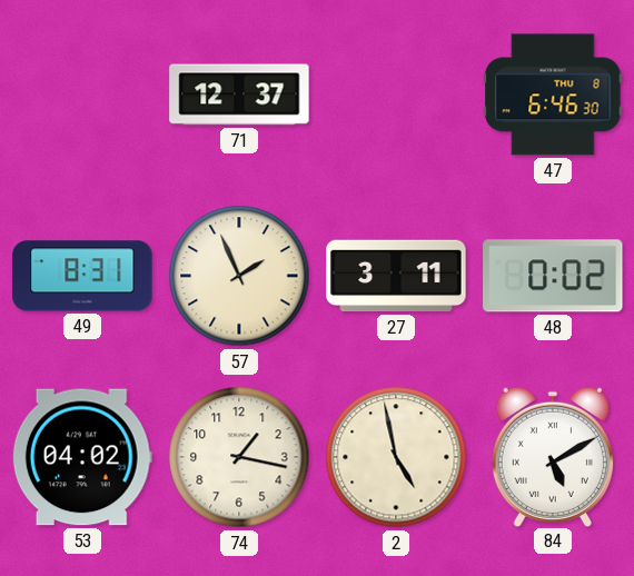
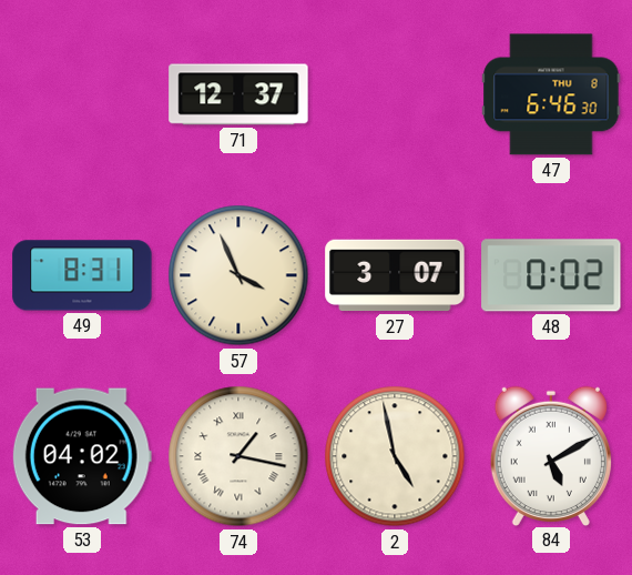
57: 1:56 -> 3:56
27: 3:11 -> 3:07
74 numerals: Arabic -> Roman
